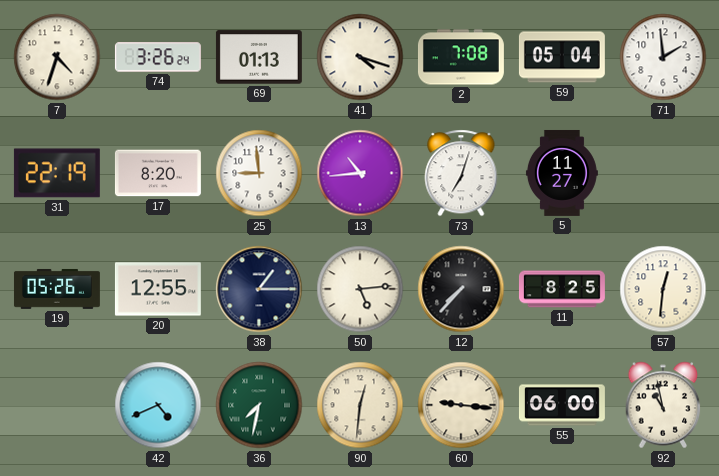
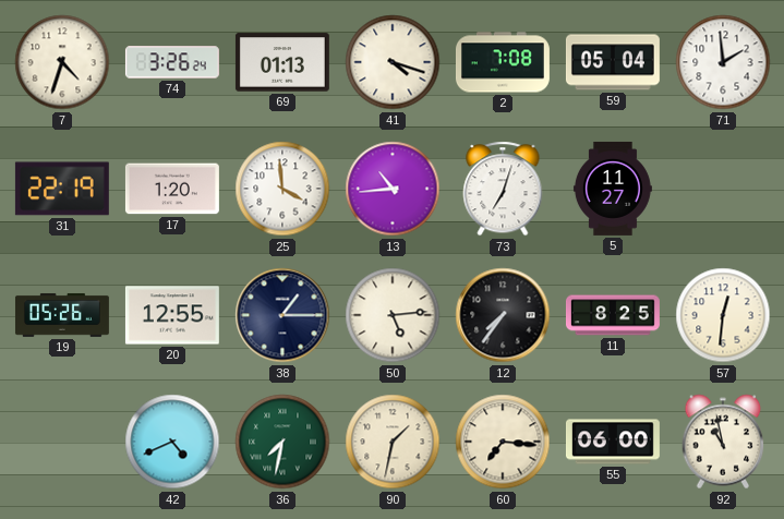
17: 8:20 -> 1:20
25: 8:59 -> 3:59
12: 7:37 -> 7:36
90: 12:31 -> 1:32
60: 9:16 -> 7:16
